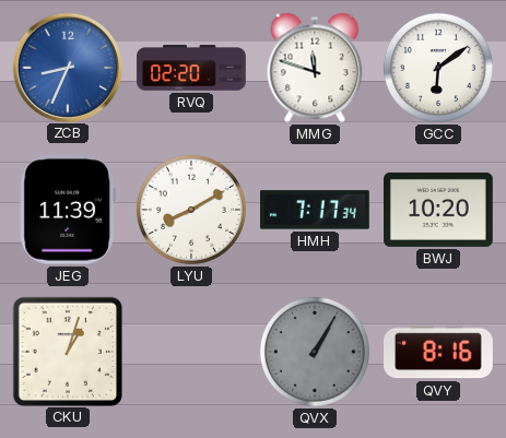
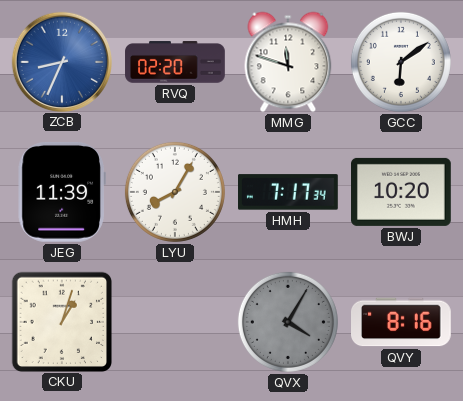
LYU: 8:10 -> 8:05
QVX: 1:05 -> 4:05
